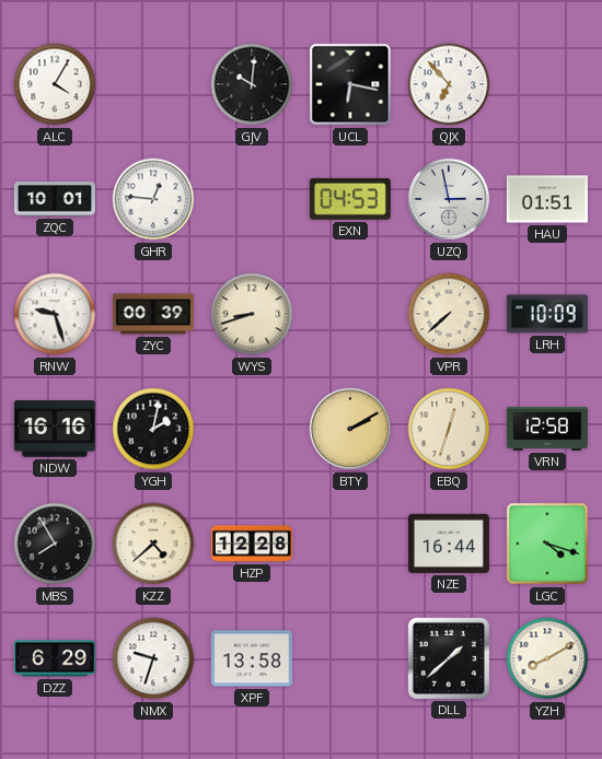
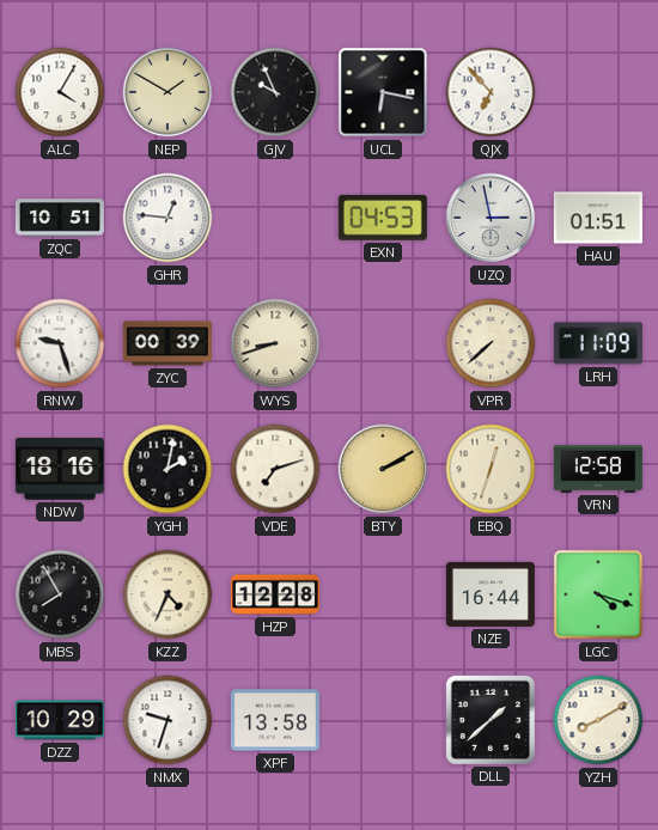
NEP: none -> 1:50
GJV: 10:01 -> 9:56
ZQC: 10:01 -> 10:51
LRH: 10:09 -> 11:09
NDW: 16:16 -> 18:16
VDE: none -> 7:12
KZZ: 4:38 -> 4:34
DZZ: 6:29 -> 10:29
